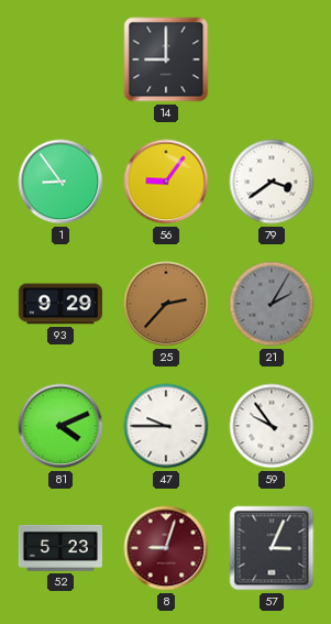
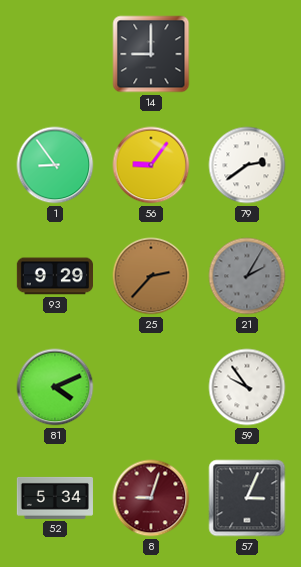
79: 3:39 -> 2:39
47: 9:45 -> none
52: 5:23 -> 5:34
